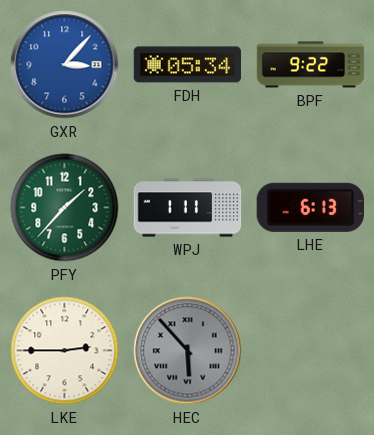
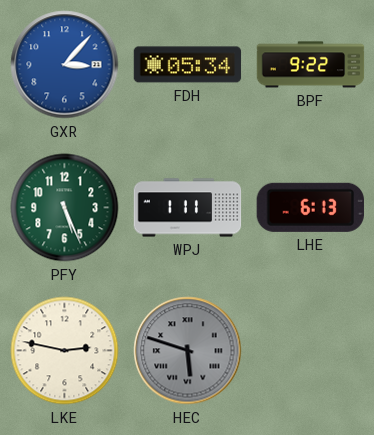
PFY: 1:37 -> 5:26
LKE: 2:45 -> 2:47
HEC: 5:53 -> 5:48
